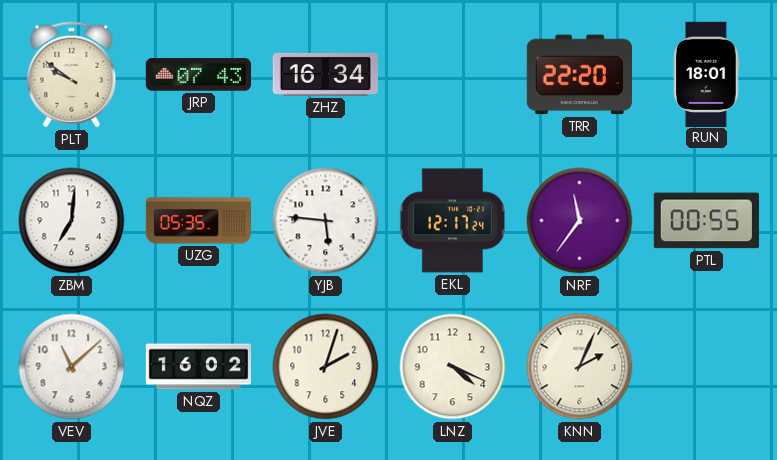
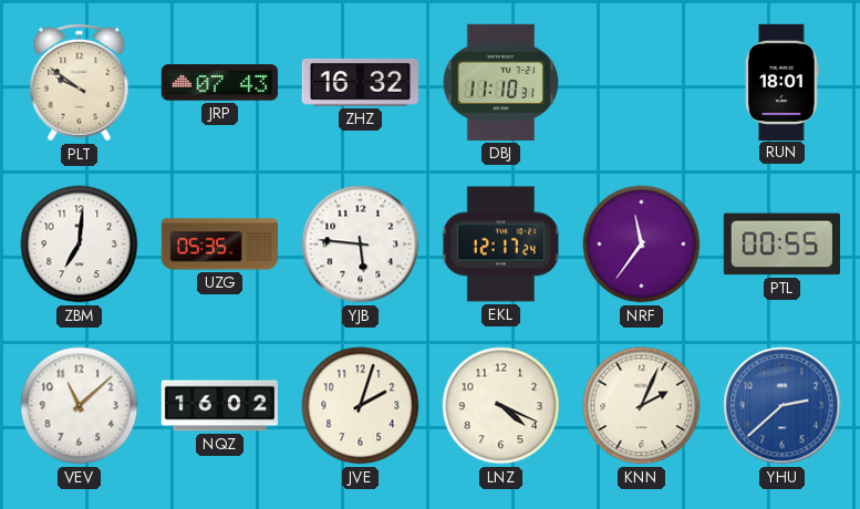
ZHZ: 16:34 -> 16:32
DBJ: none -> 11:10
TRR: 22:20 -> none
YHU: none -> 2:38
